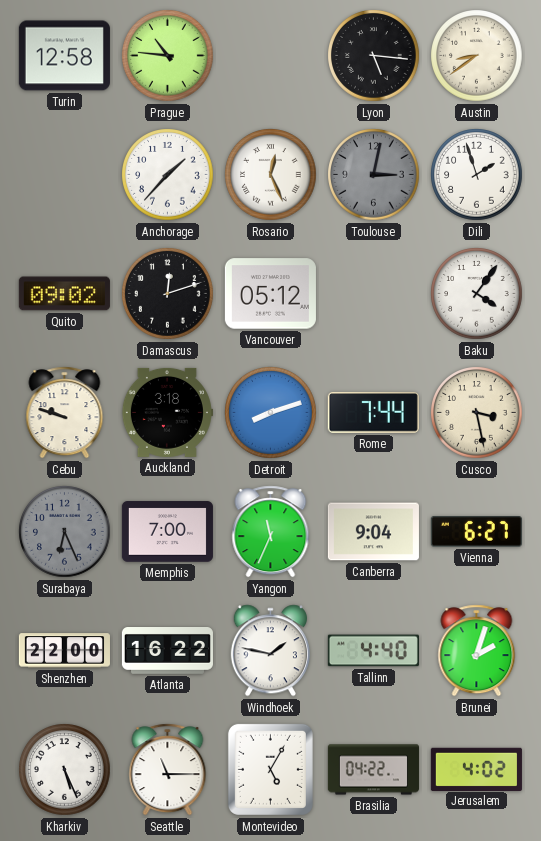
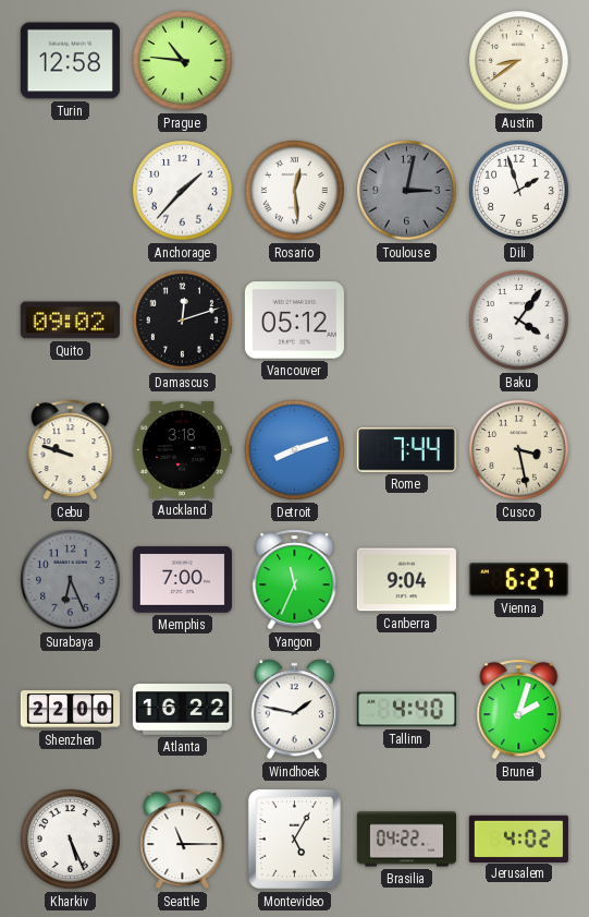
Lyon: 5:16 -> none
Rosario: 12:26 -> 12:29
